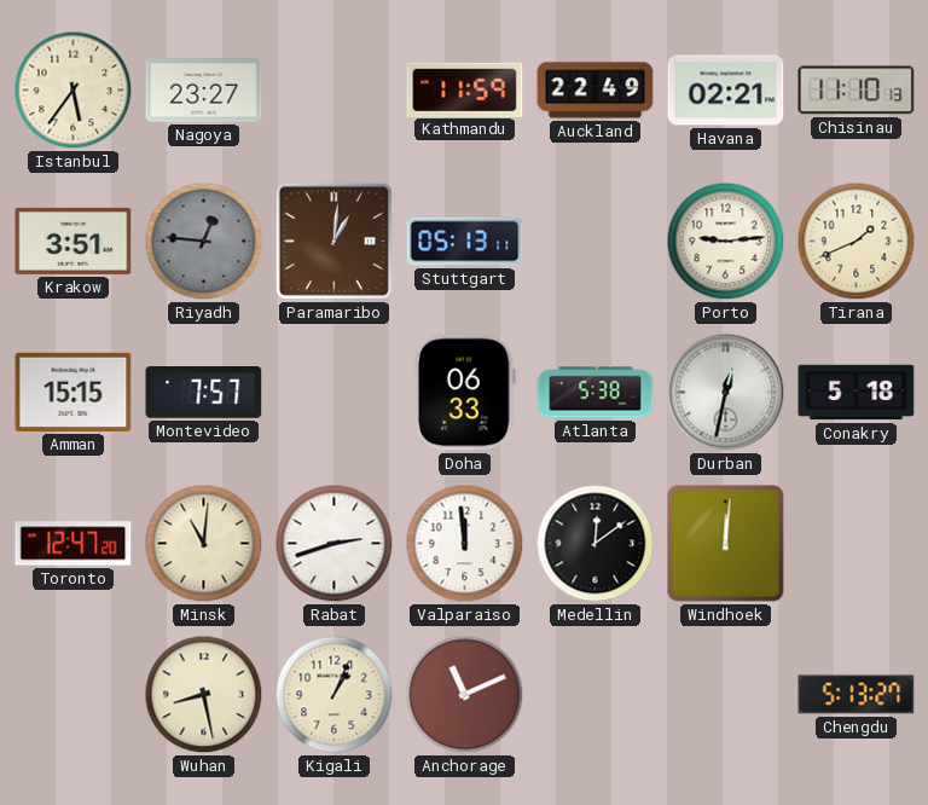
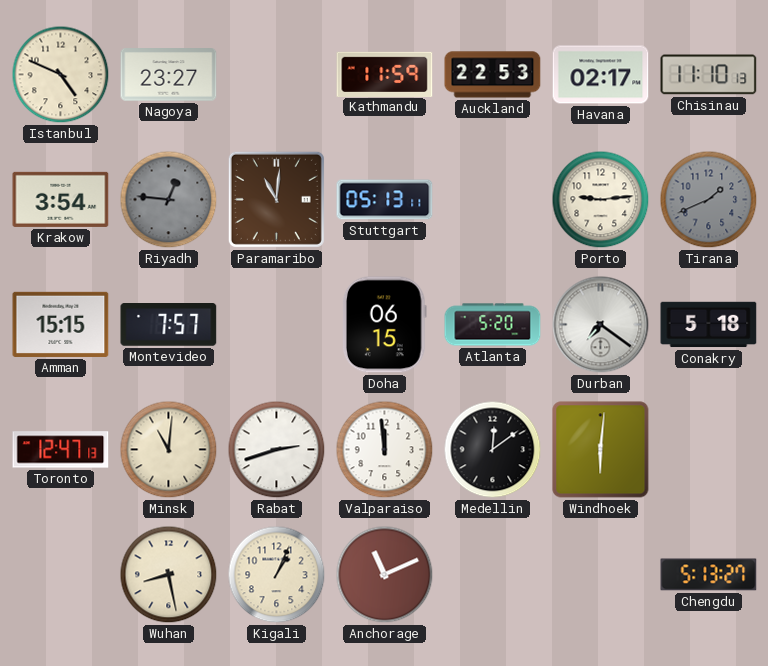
Istanbul: 5:36 -> 4:49
Auckland: 22:49 -> 22:53
Havana: 02:21 -> 02:17
Krakow: 3:51 -> 3:54
Paramaribo: 1:01 -> 11:01
Tirana dial: cream -> grey
Doha: 06:33 -> 06:15
Atlanta: 5:38 -> 5:20
Durban: 12:32 -> 7:21
Toronto: 12:47:20 -> 12:47:13
Windhoek: 12:01 -> 6:01
